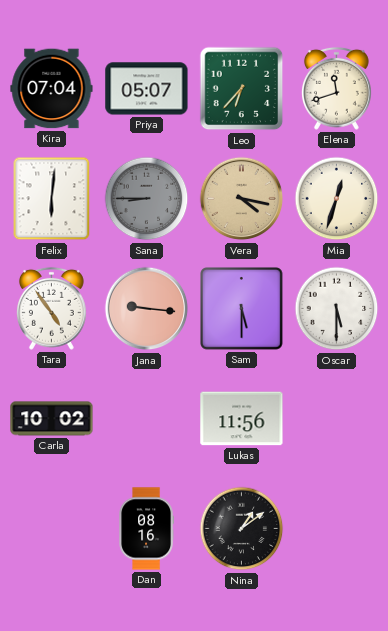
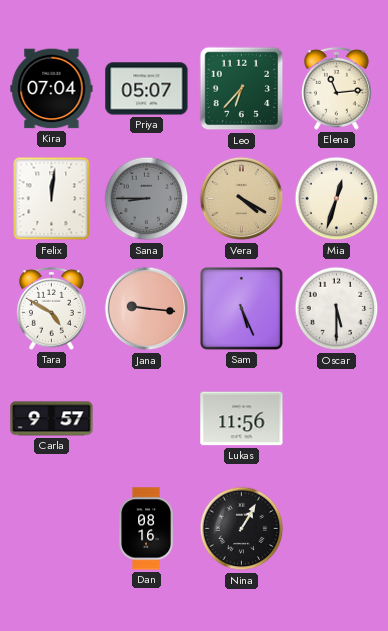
Elena: 11:42 -> 11:14
Felix: 6:01 -> 12:01
Vera: 4:17 -> 4:20
Tara: 4:54 -> 4:50
Sam: 5:30 -> 5:26
Carla: 10:02 -> 9:57
Nina: 1:09 -> 1:05
